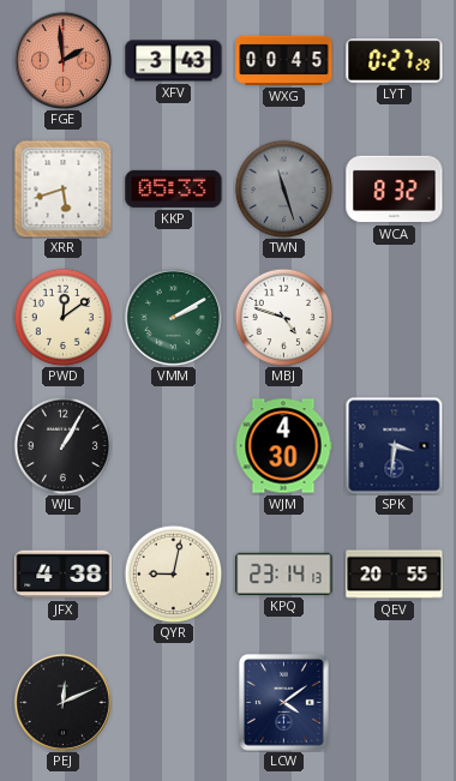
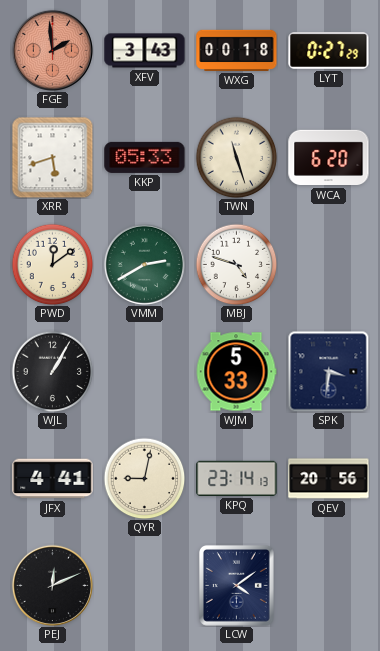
WXG: 00:45 -> 00:18
TWN dial: grey -> cream
WCA: 8:32 -> 6:20
VMM: 2:10 -> 2:40
WJM: 4:30 -> 5:33
JFX: 4:38 -> 4:41
QEV: 20:55 -> 20:56
